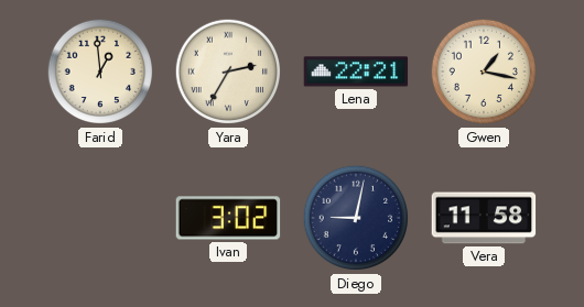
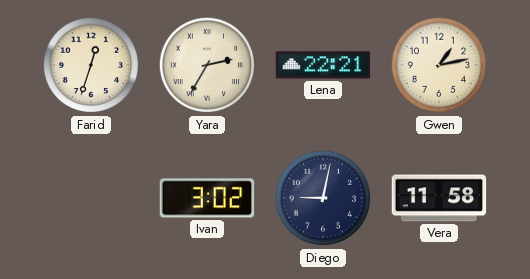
Farid: 12:59 -> 12:33
Gwen: 1:17 -> 1:13
